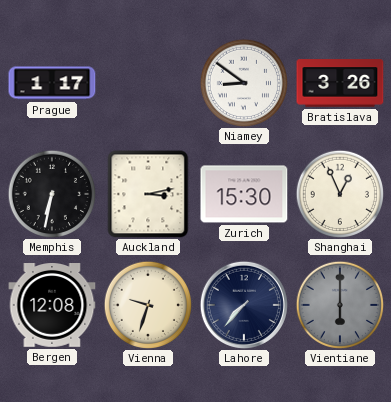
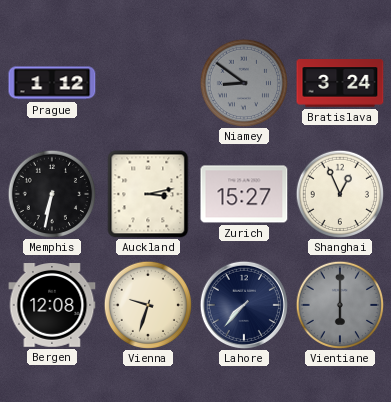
Prague: 1:17 -> 1:12
Niamey dial: white -> grey
Bratislava: 3:26 -> 3:24
Zurich: 15:30 -> 15:27
